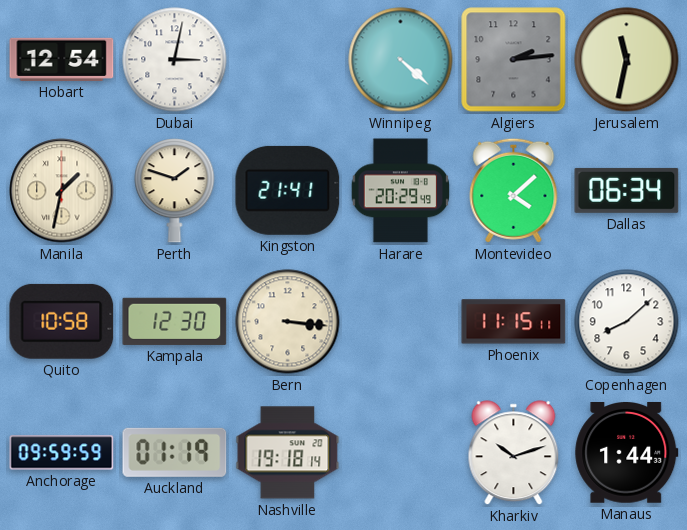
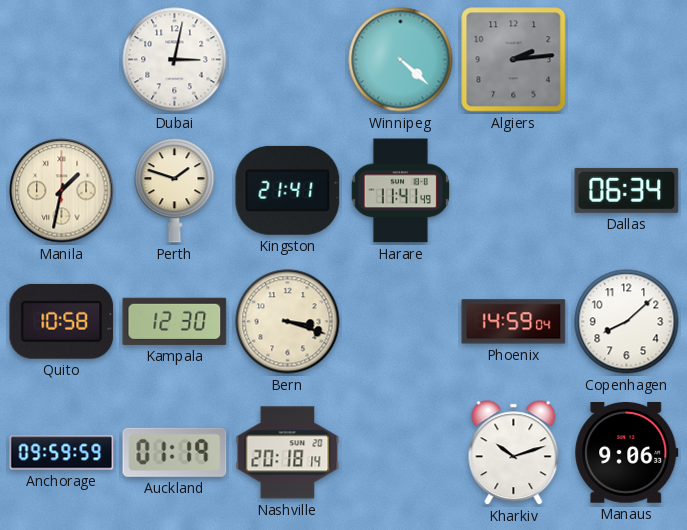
Hobart: 12:54 -> none
Jerusalem: 11:32 -> none
Harare: 20:29 -> 11:41
Montevideo: 4:08 -> none
Bern: 3:16 -> 3:18
Phoenix: 11:15 -> 14:59
Nashville: 19:18 -> 20:18
Manaus: 1:44 -> 9:06
